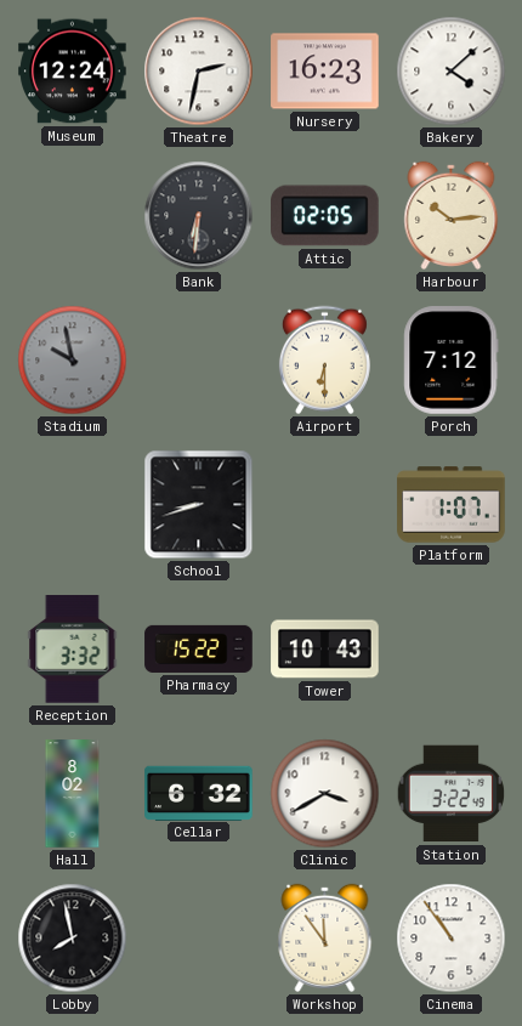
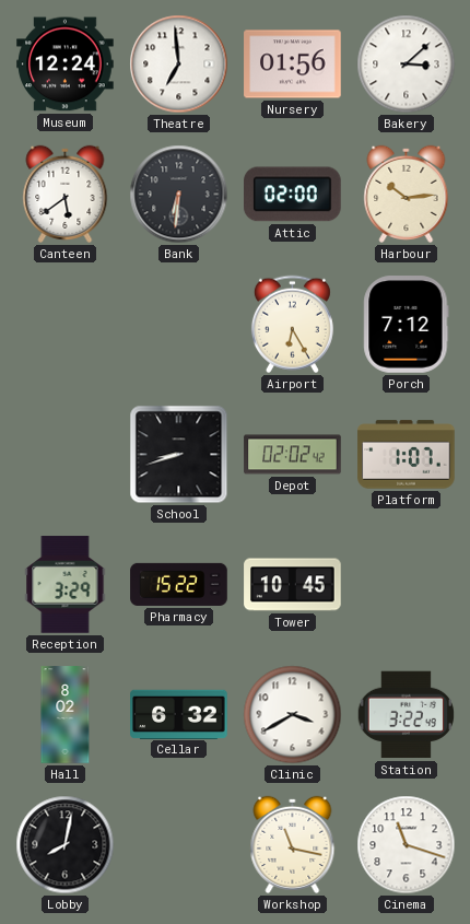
Theatre: 2:32 -> 6:59
Nursery: 16:23 -> 01:56
Bakery: 4:08 -> 3:08
Canteen: none -> 5:39
Attic: 02:05 -> 02:00
Stadium: 9:58 -> none
Airport: 6:30 -> 6:25
Depot: none -> 02:02
Reception: 3:32 -> 3:29
Tower: 10:43 -> 10:45
Lobby: 7:58 -> 8:02
Workshop: 11:54 -> 11:17
Cinema: 10:54 -> 11:18
